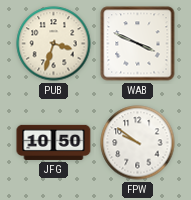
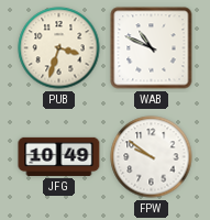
WAB: 3:49 -> 10:49
JFG: 10:50 -> 10:49
